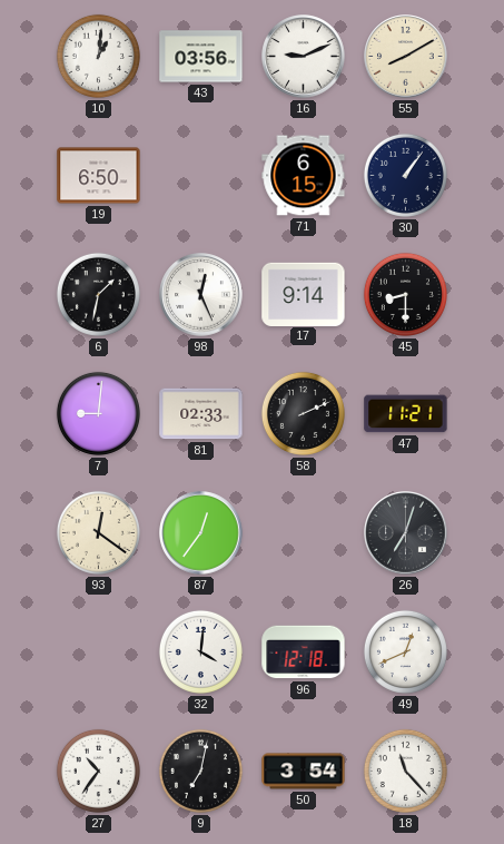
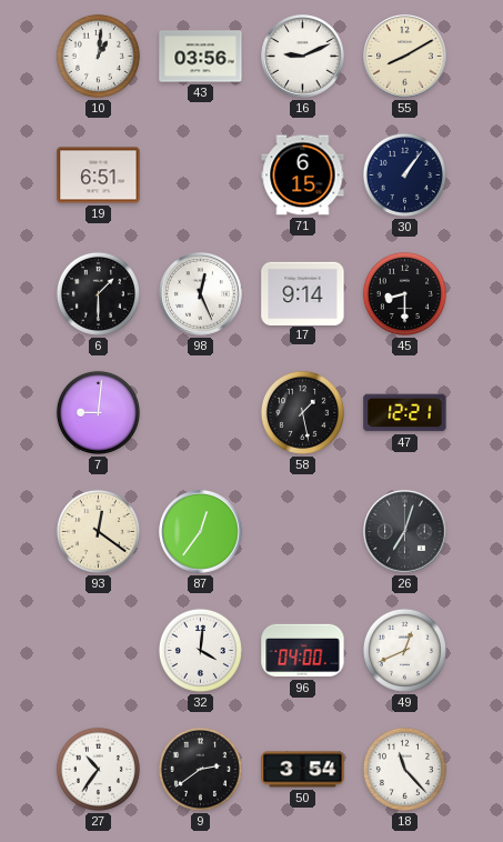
19: 6:50 -> 6:51
6: 1:32 -> 1:30
81: 02:33 -> none
58: 2:11 -> 1:28
47: 11:21 -> 12:21
96: 12:18 -> 04:00
9: 7:02 -> 2:39
